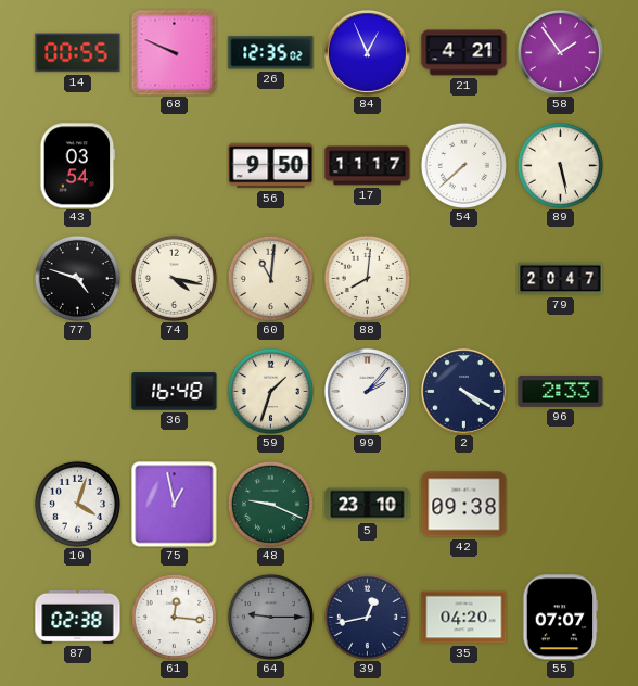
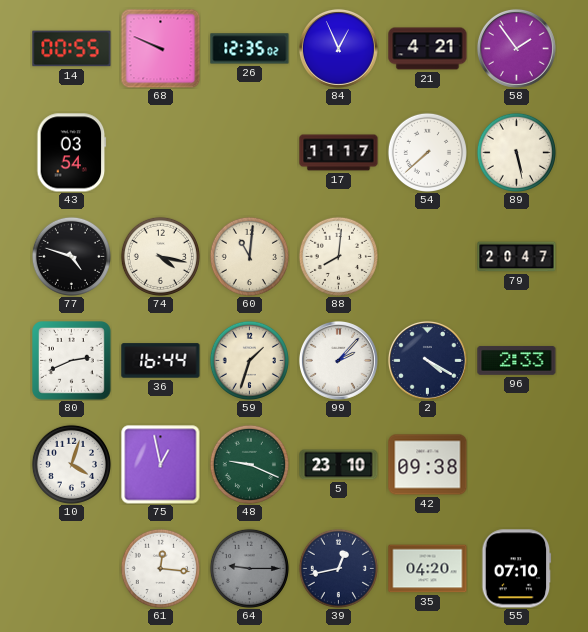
56: 9:50 -> none
80: none -> 2:41
36: 16:48 -> 16:44
87: 02:38 -> none
55: 07:07 -> 07:10
